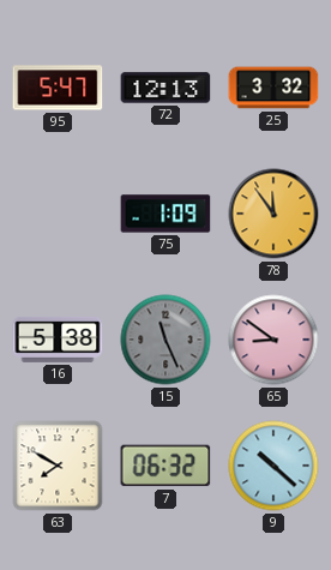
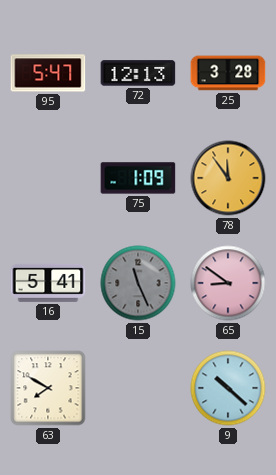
25: 3:32 -> 3:28
16: 5:38 -> 5:41
7: 06:32 -> none
